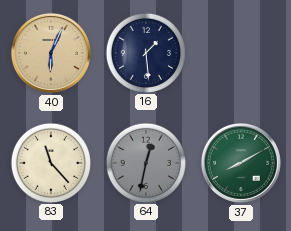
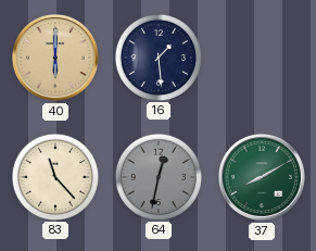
40: 6:04 -> 6:00
